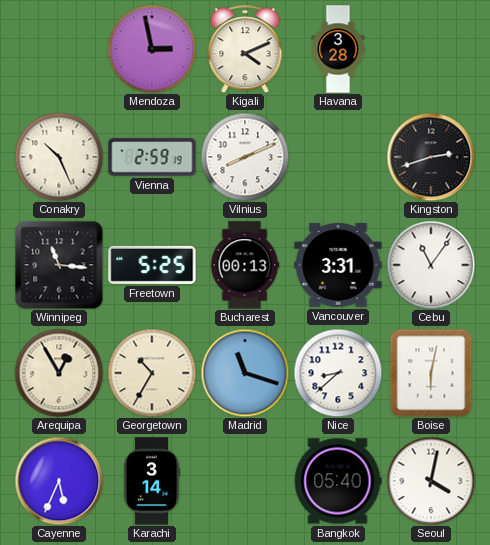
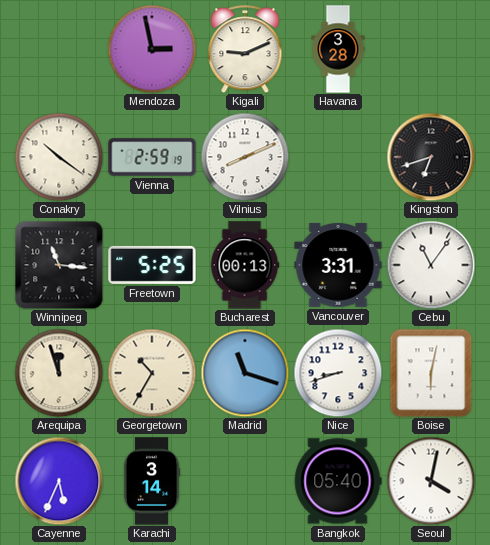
Kigali: 4:11 -> 9:11
Conakry: 10:26 -> 10:21
Kingston: 2:42 -> 6:42
Arequipa: 12:55 -> 11:57
Nice: 8:38 -> 8:42
